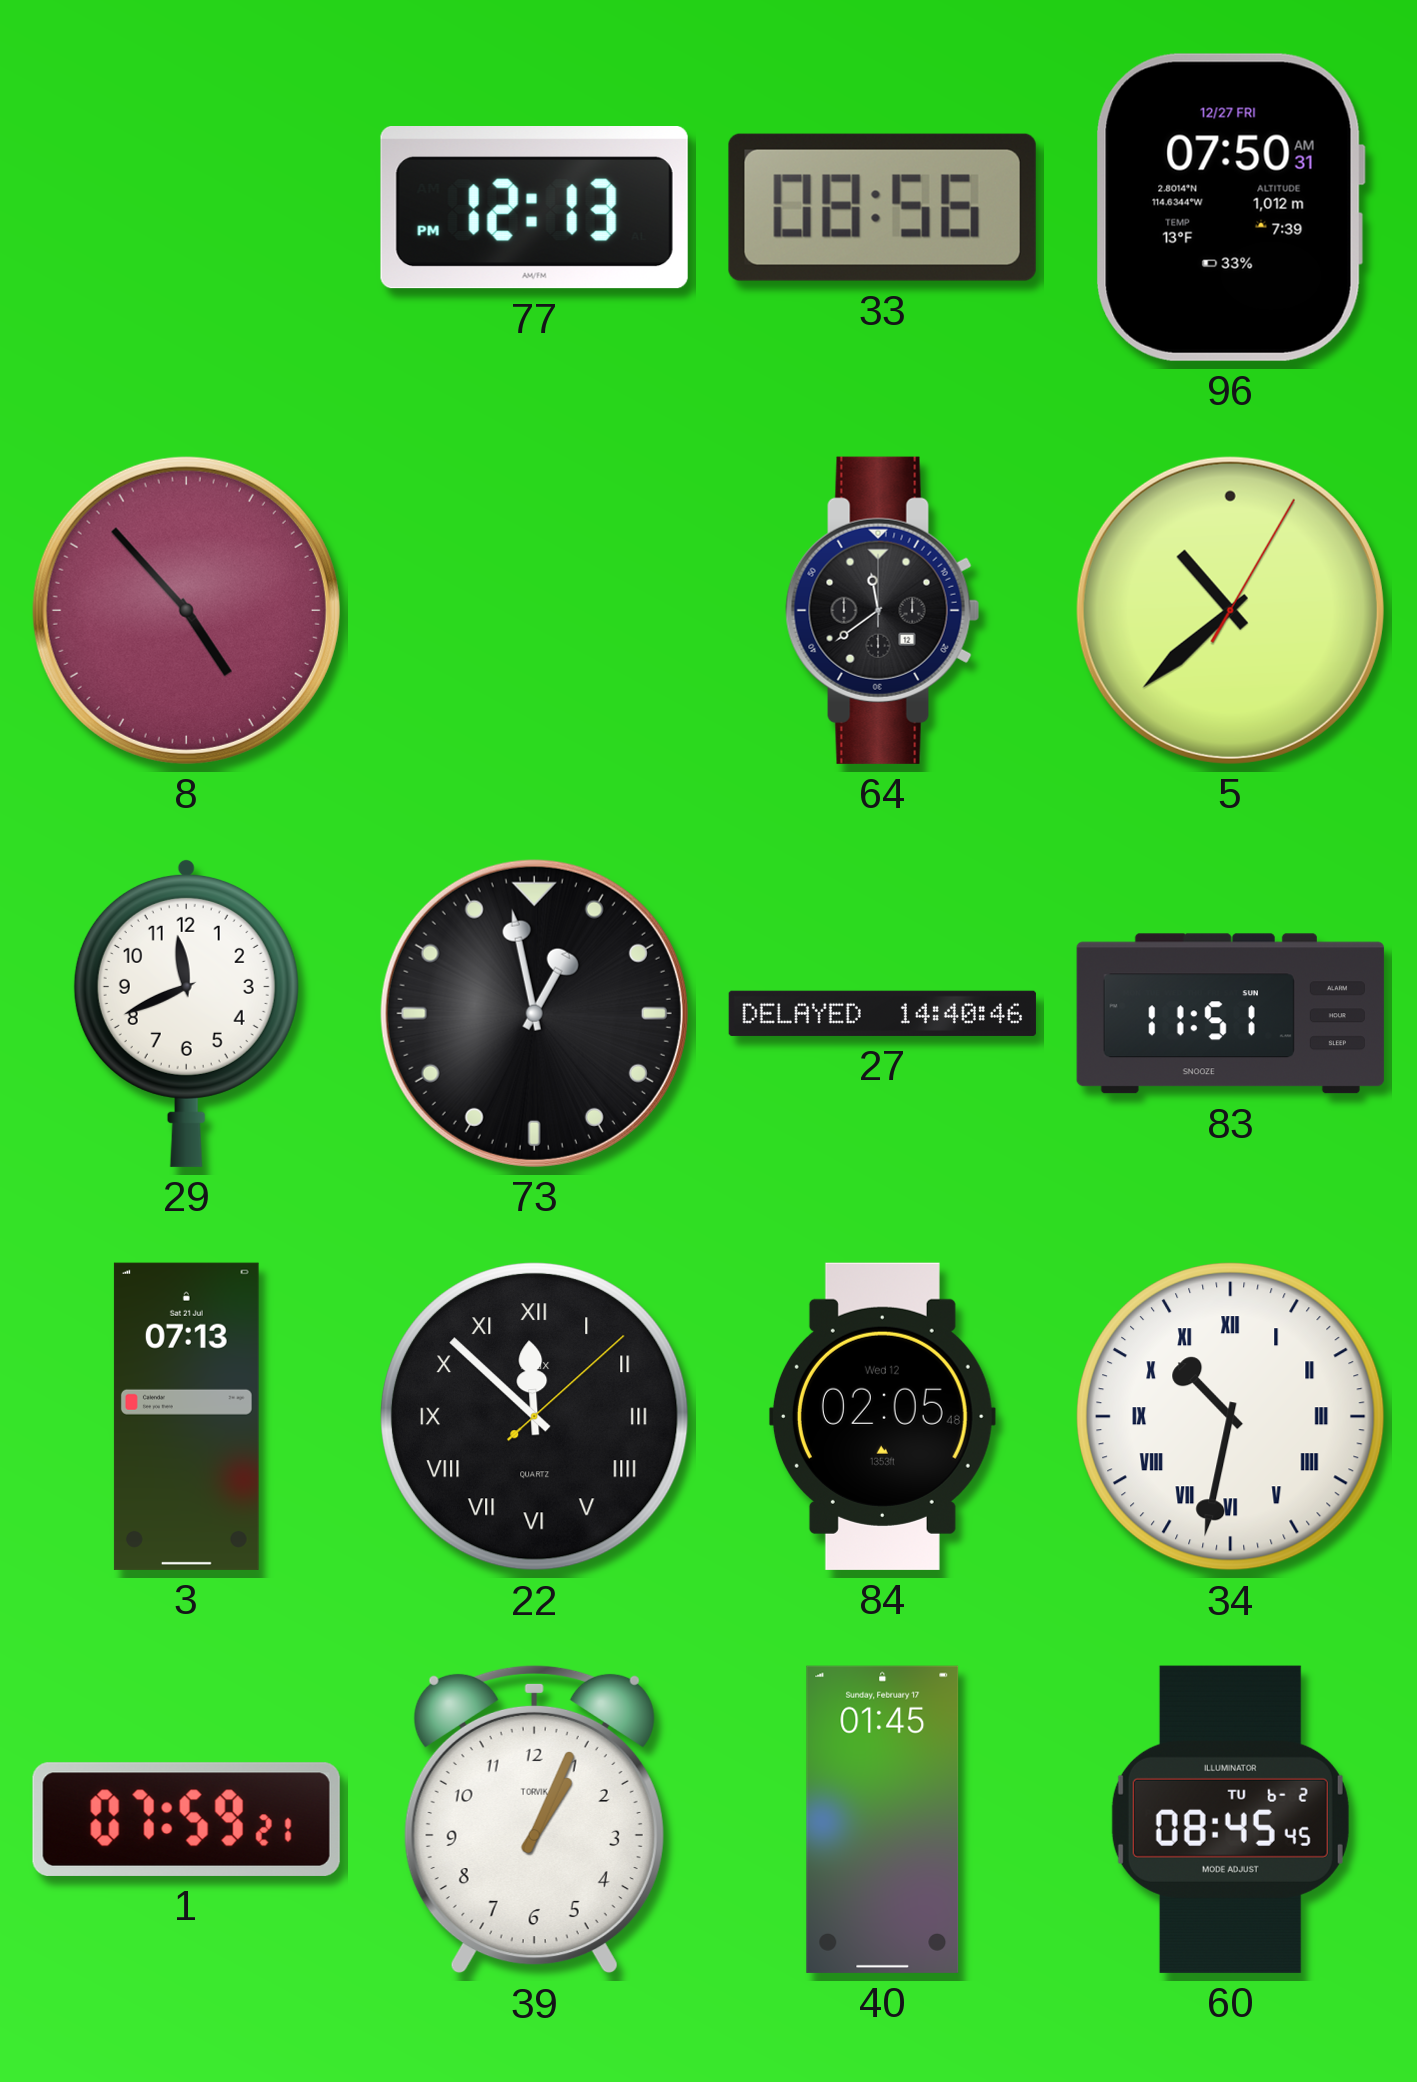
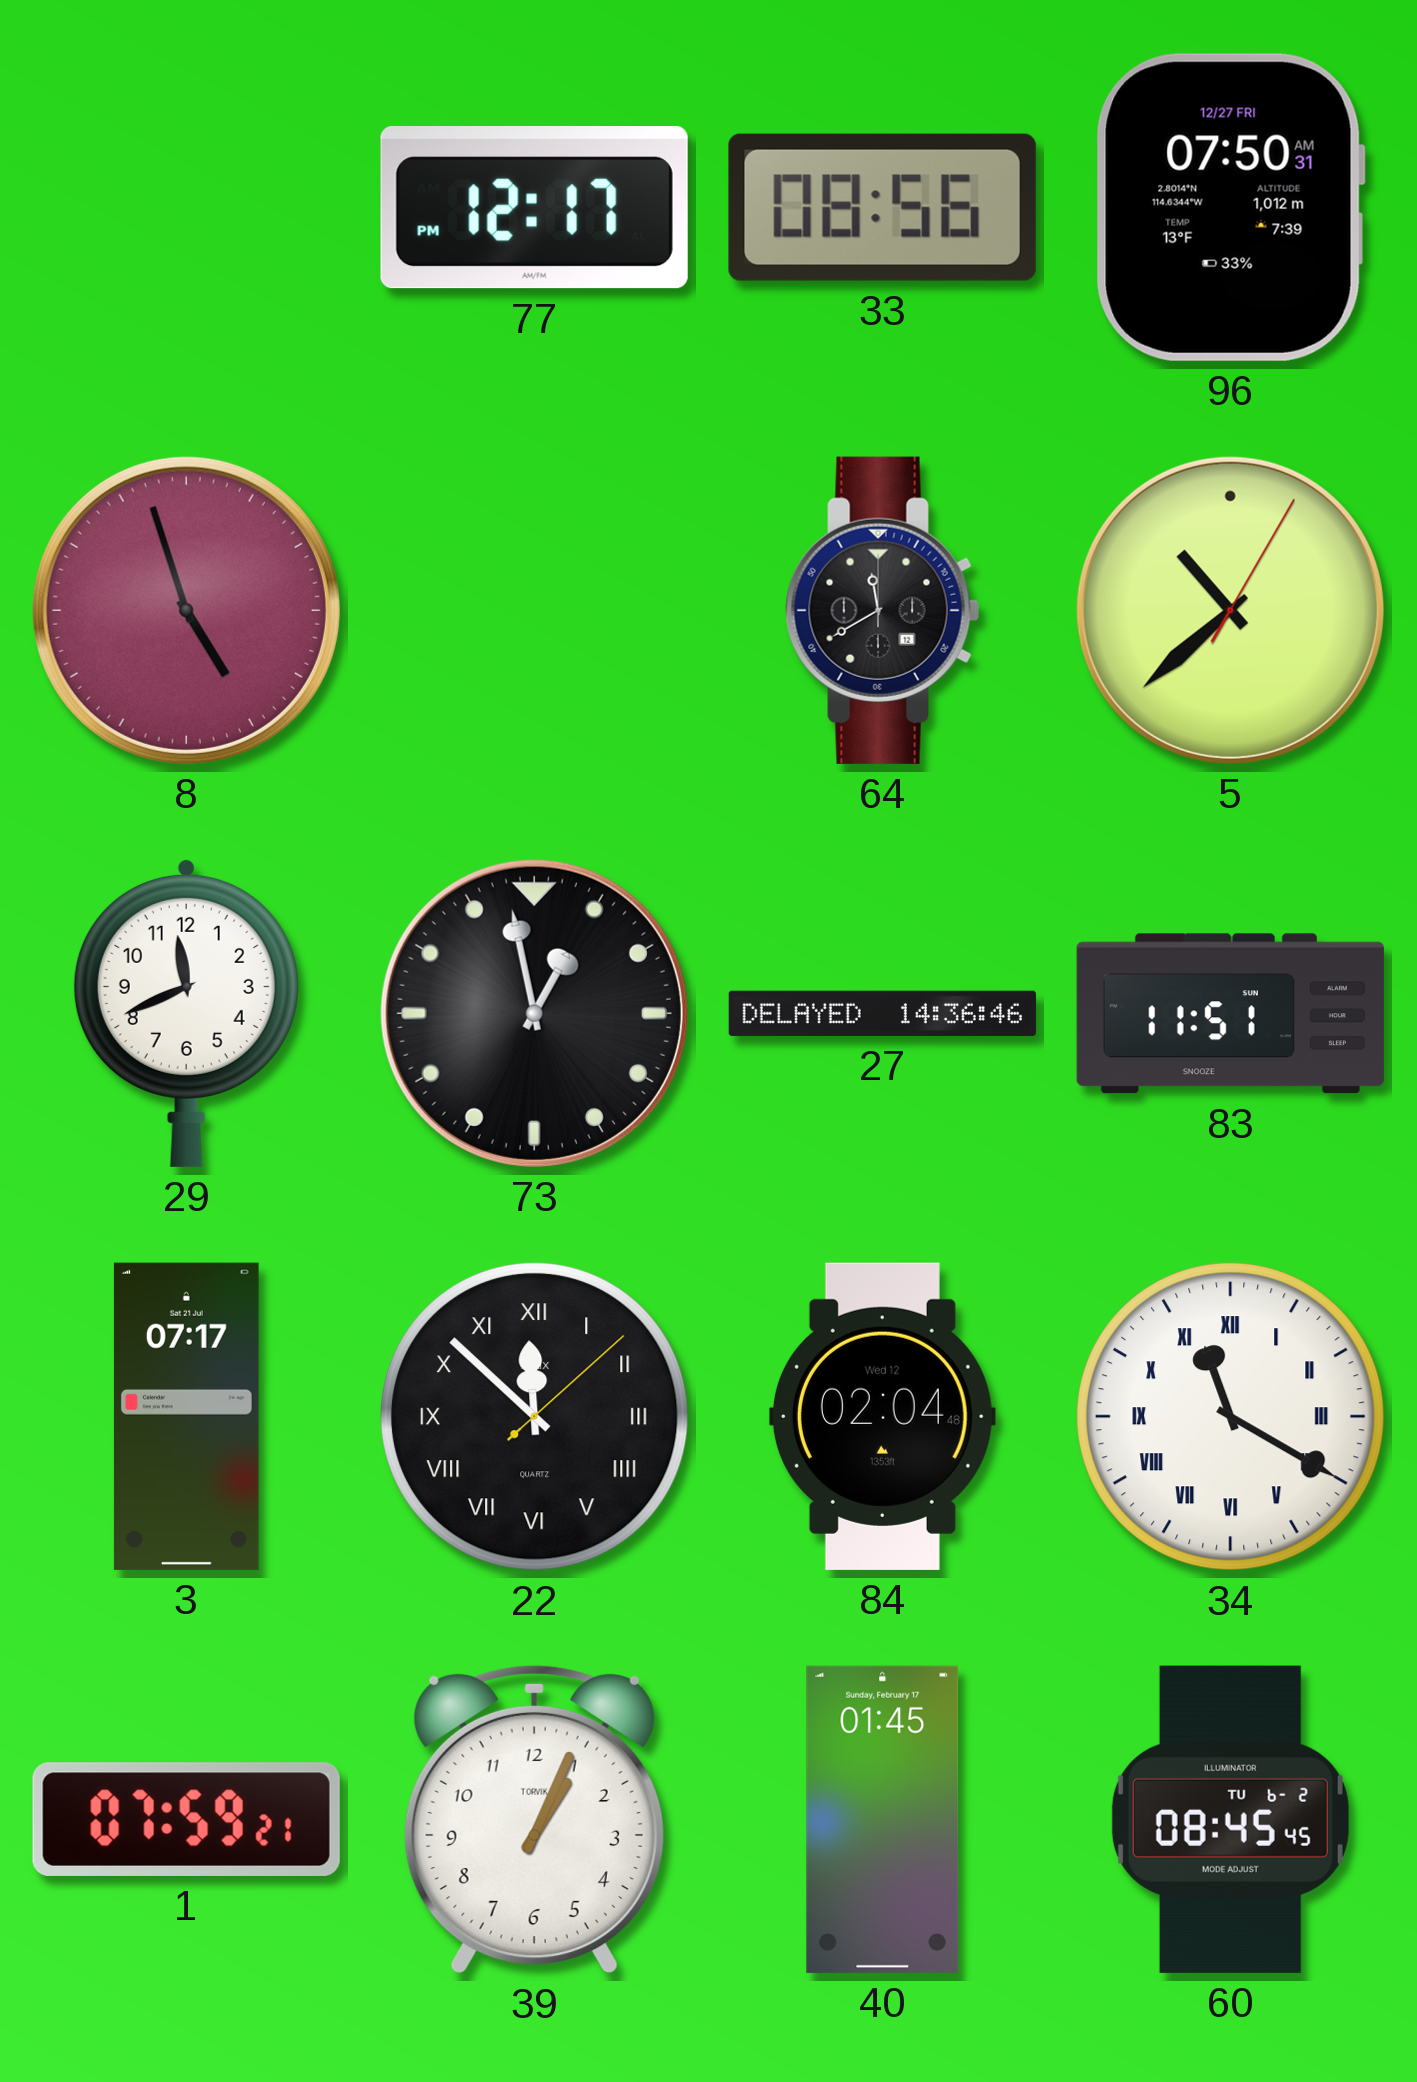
77: 12:13 -> 12:17
8: 4:53 -> 4:57
64: 11:39 -> 11:40
27: 14:40 -> 14:36
3: 07:13 -> 07:17
84: 02:05 -> 02:04
34: 10:32 -> 11:20
